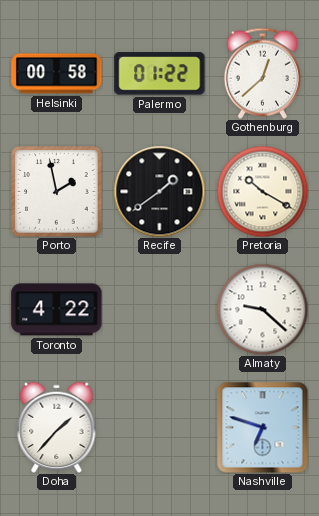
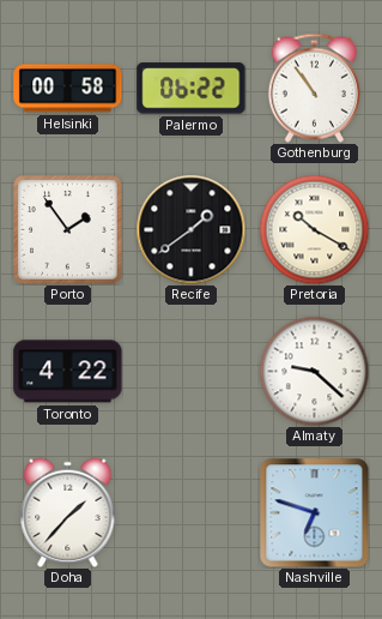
Palermo: 01:22 -> 06:22
Gothenburg: 12:38 -> 10:54
Porto: 1:58 -> 1:54
